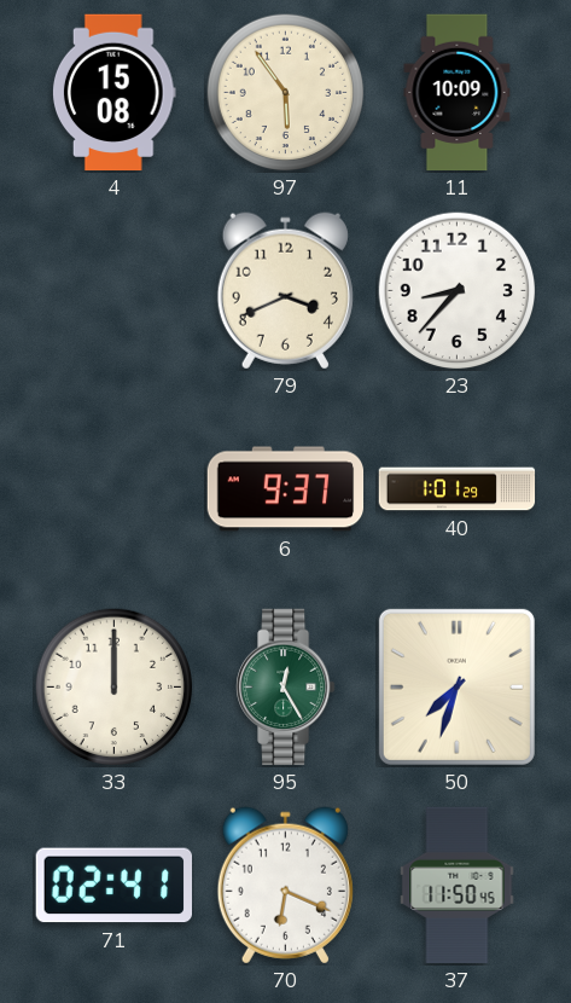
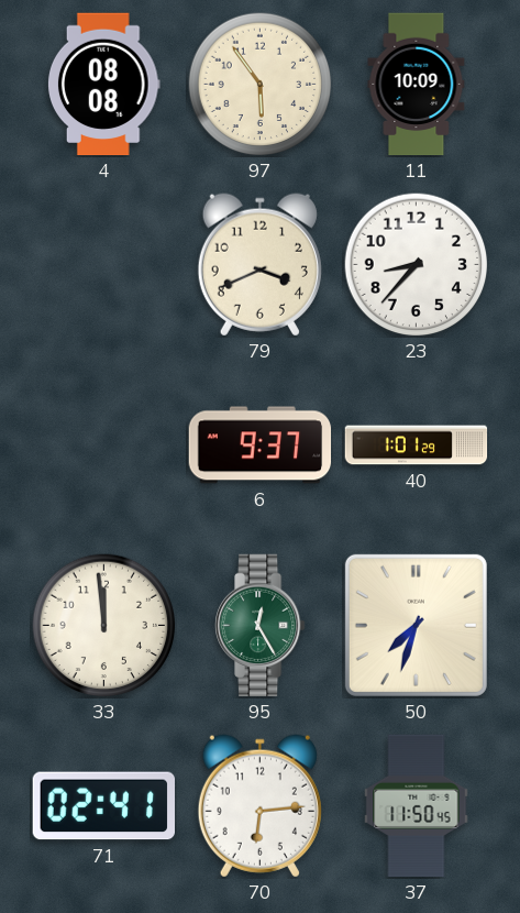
4: 15:08 -> 08:08
33: 12:00 -> 11:59
70: 6:19 -> 6:14
